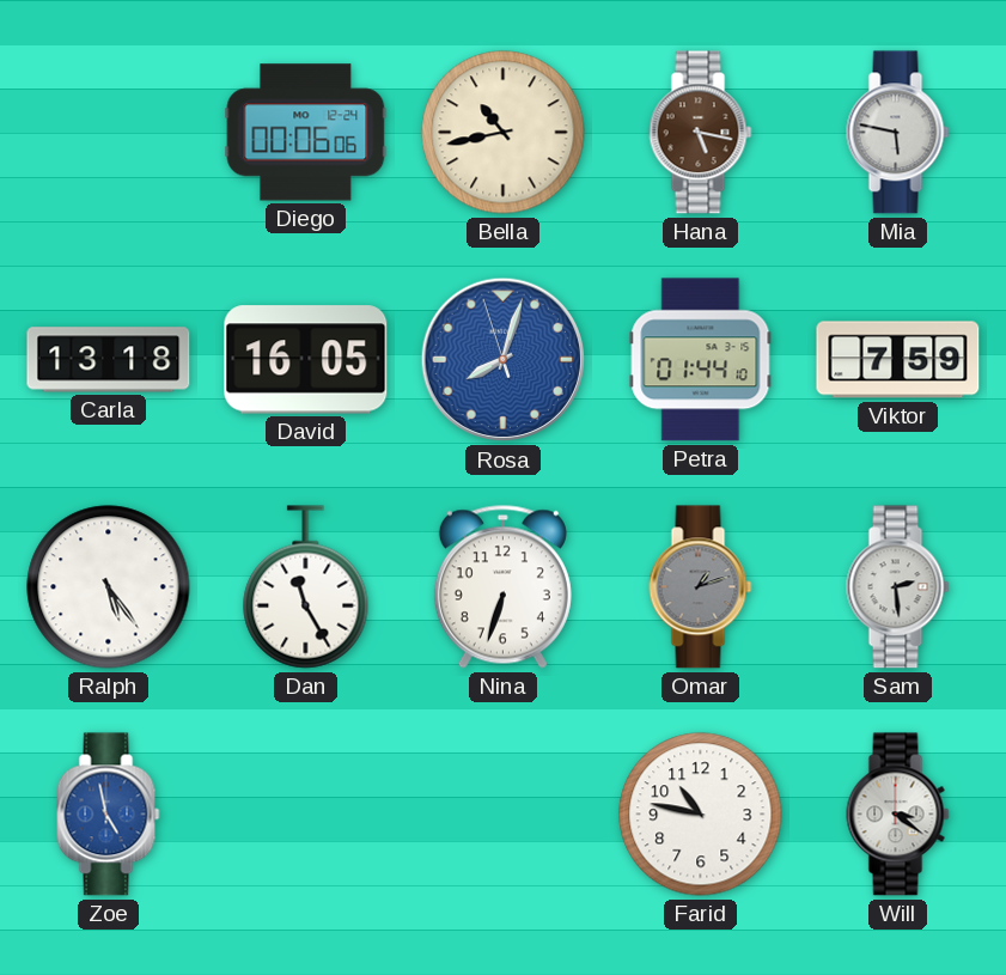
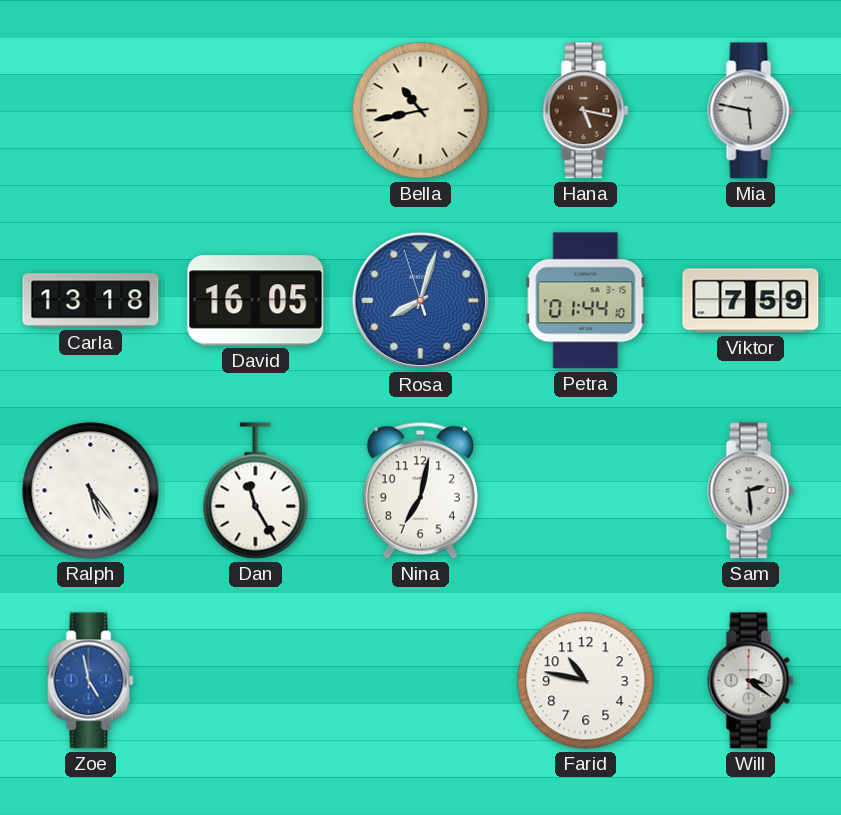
Diego: 00:06 -> none
Nina: 6:33 -> 7:02
Omar: 1:12 -> none
